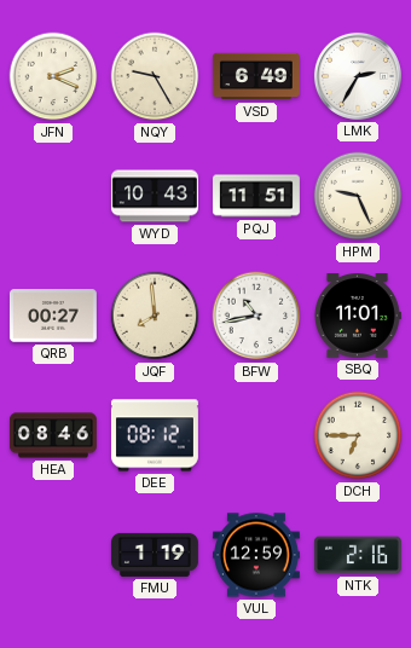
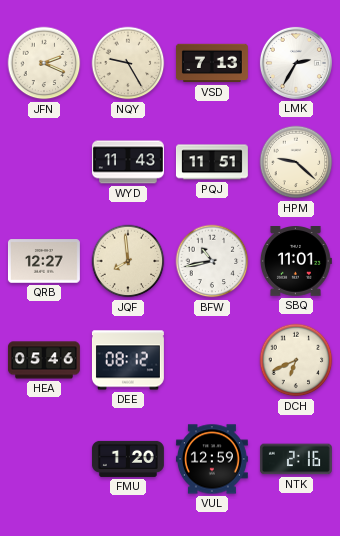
VSD: 6:49 -> 7:13
WYD: 10:43 -> 11:43
HPM: 9:26 -> 9:22
QRB: 00:27 -> 12:27
HEA: 08:46 -> 05:46
DCH: 6:45 -> 6:41
FMU: 1:19 -> 1:20
